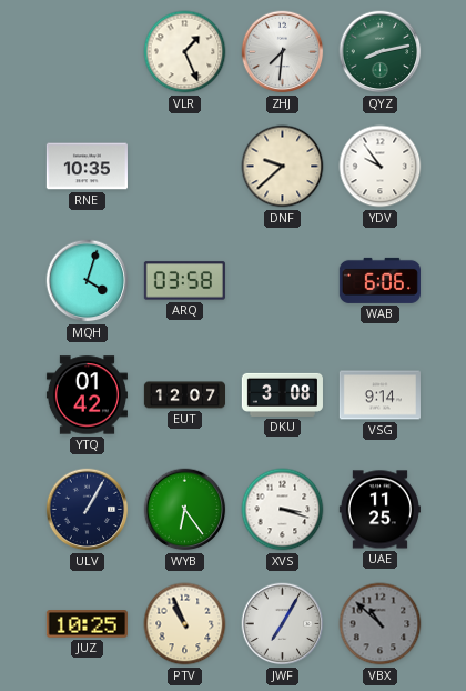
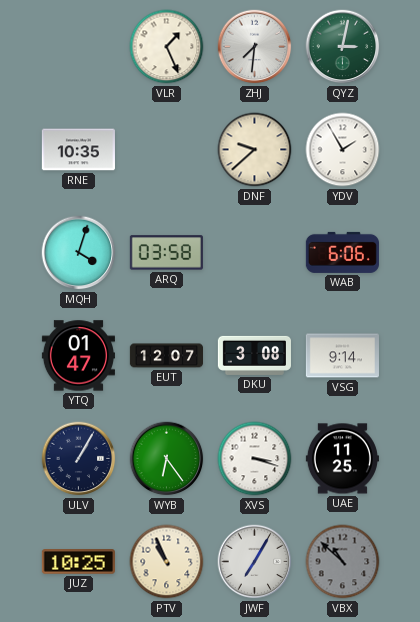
QYZ: 8:13 -> 3:02
YDV: 9:54 -> 1:55
YTQ: 01:42 -> 01:47
